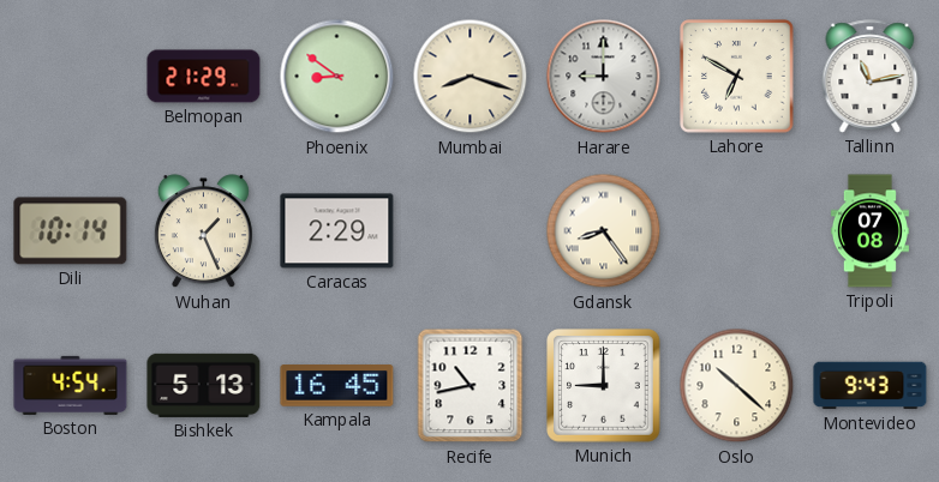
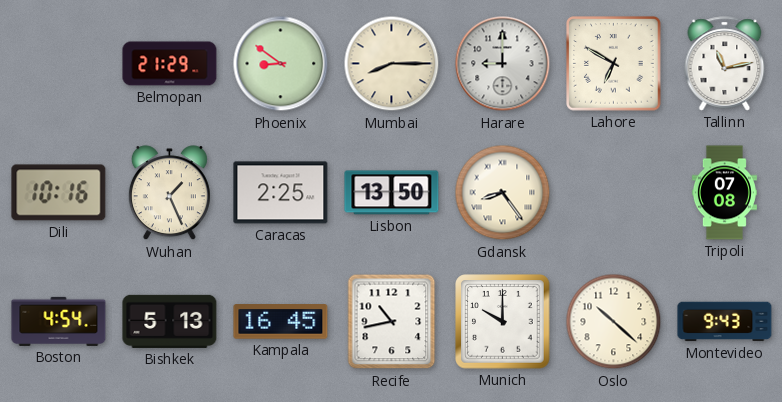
Mumbai: 8:18 -> 8:15
Dili: 10:14 -> 10:16
Caracas: 2:29 -> 2:25
Lisbon: none -> 13:50
Munich: 9:00 -> 10:00
